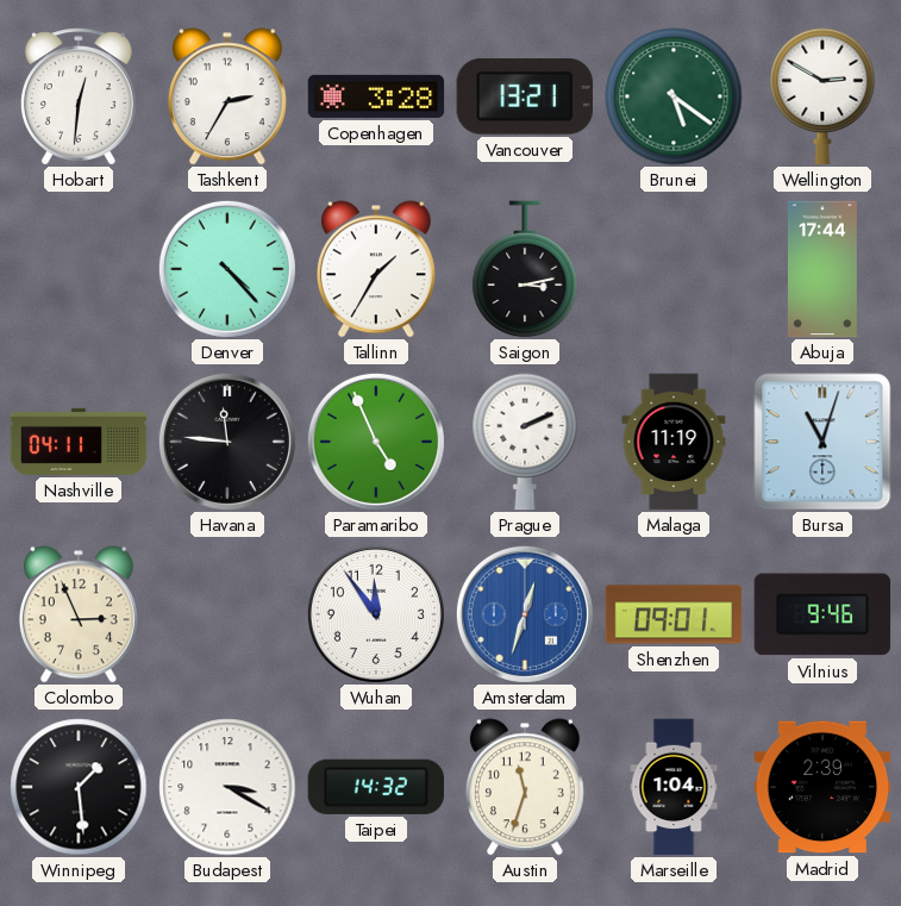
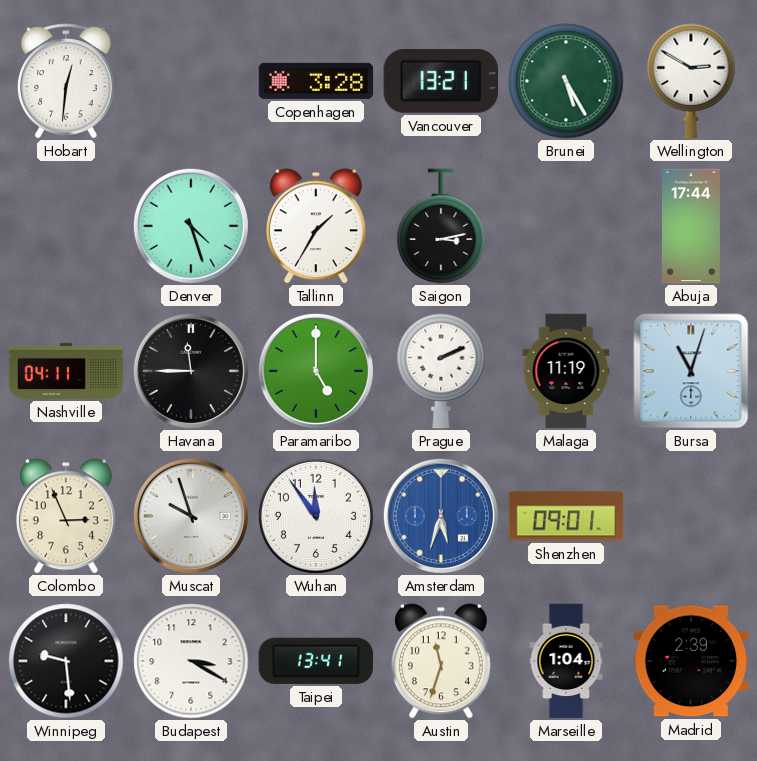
Tashkent: 2:35 -> none
Brunei: 5:21 -> 5:25
Denver: 4:23 -> 4:27
Havana: 11:46 -> 11:45
Paramaribo: 4:56 -> 5:00
Muscat: none -> 9:57
Amsterdam: 12:33 -> 5:33
Vilnius: 9:46 -> none
Winnipeg: 1:29 -> 9:29
Taipei: 14:32 -> 13:41
